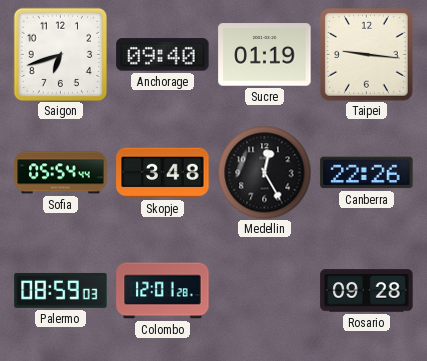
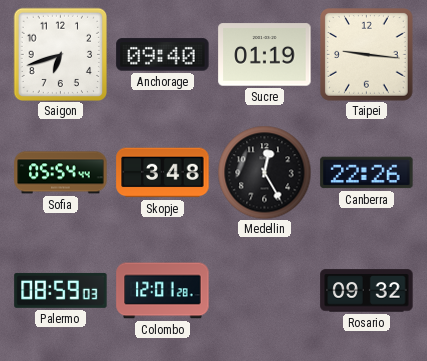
Rosario: 09:28 -> 09:32
